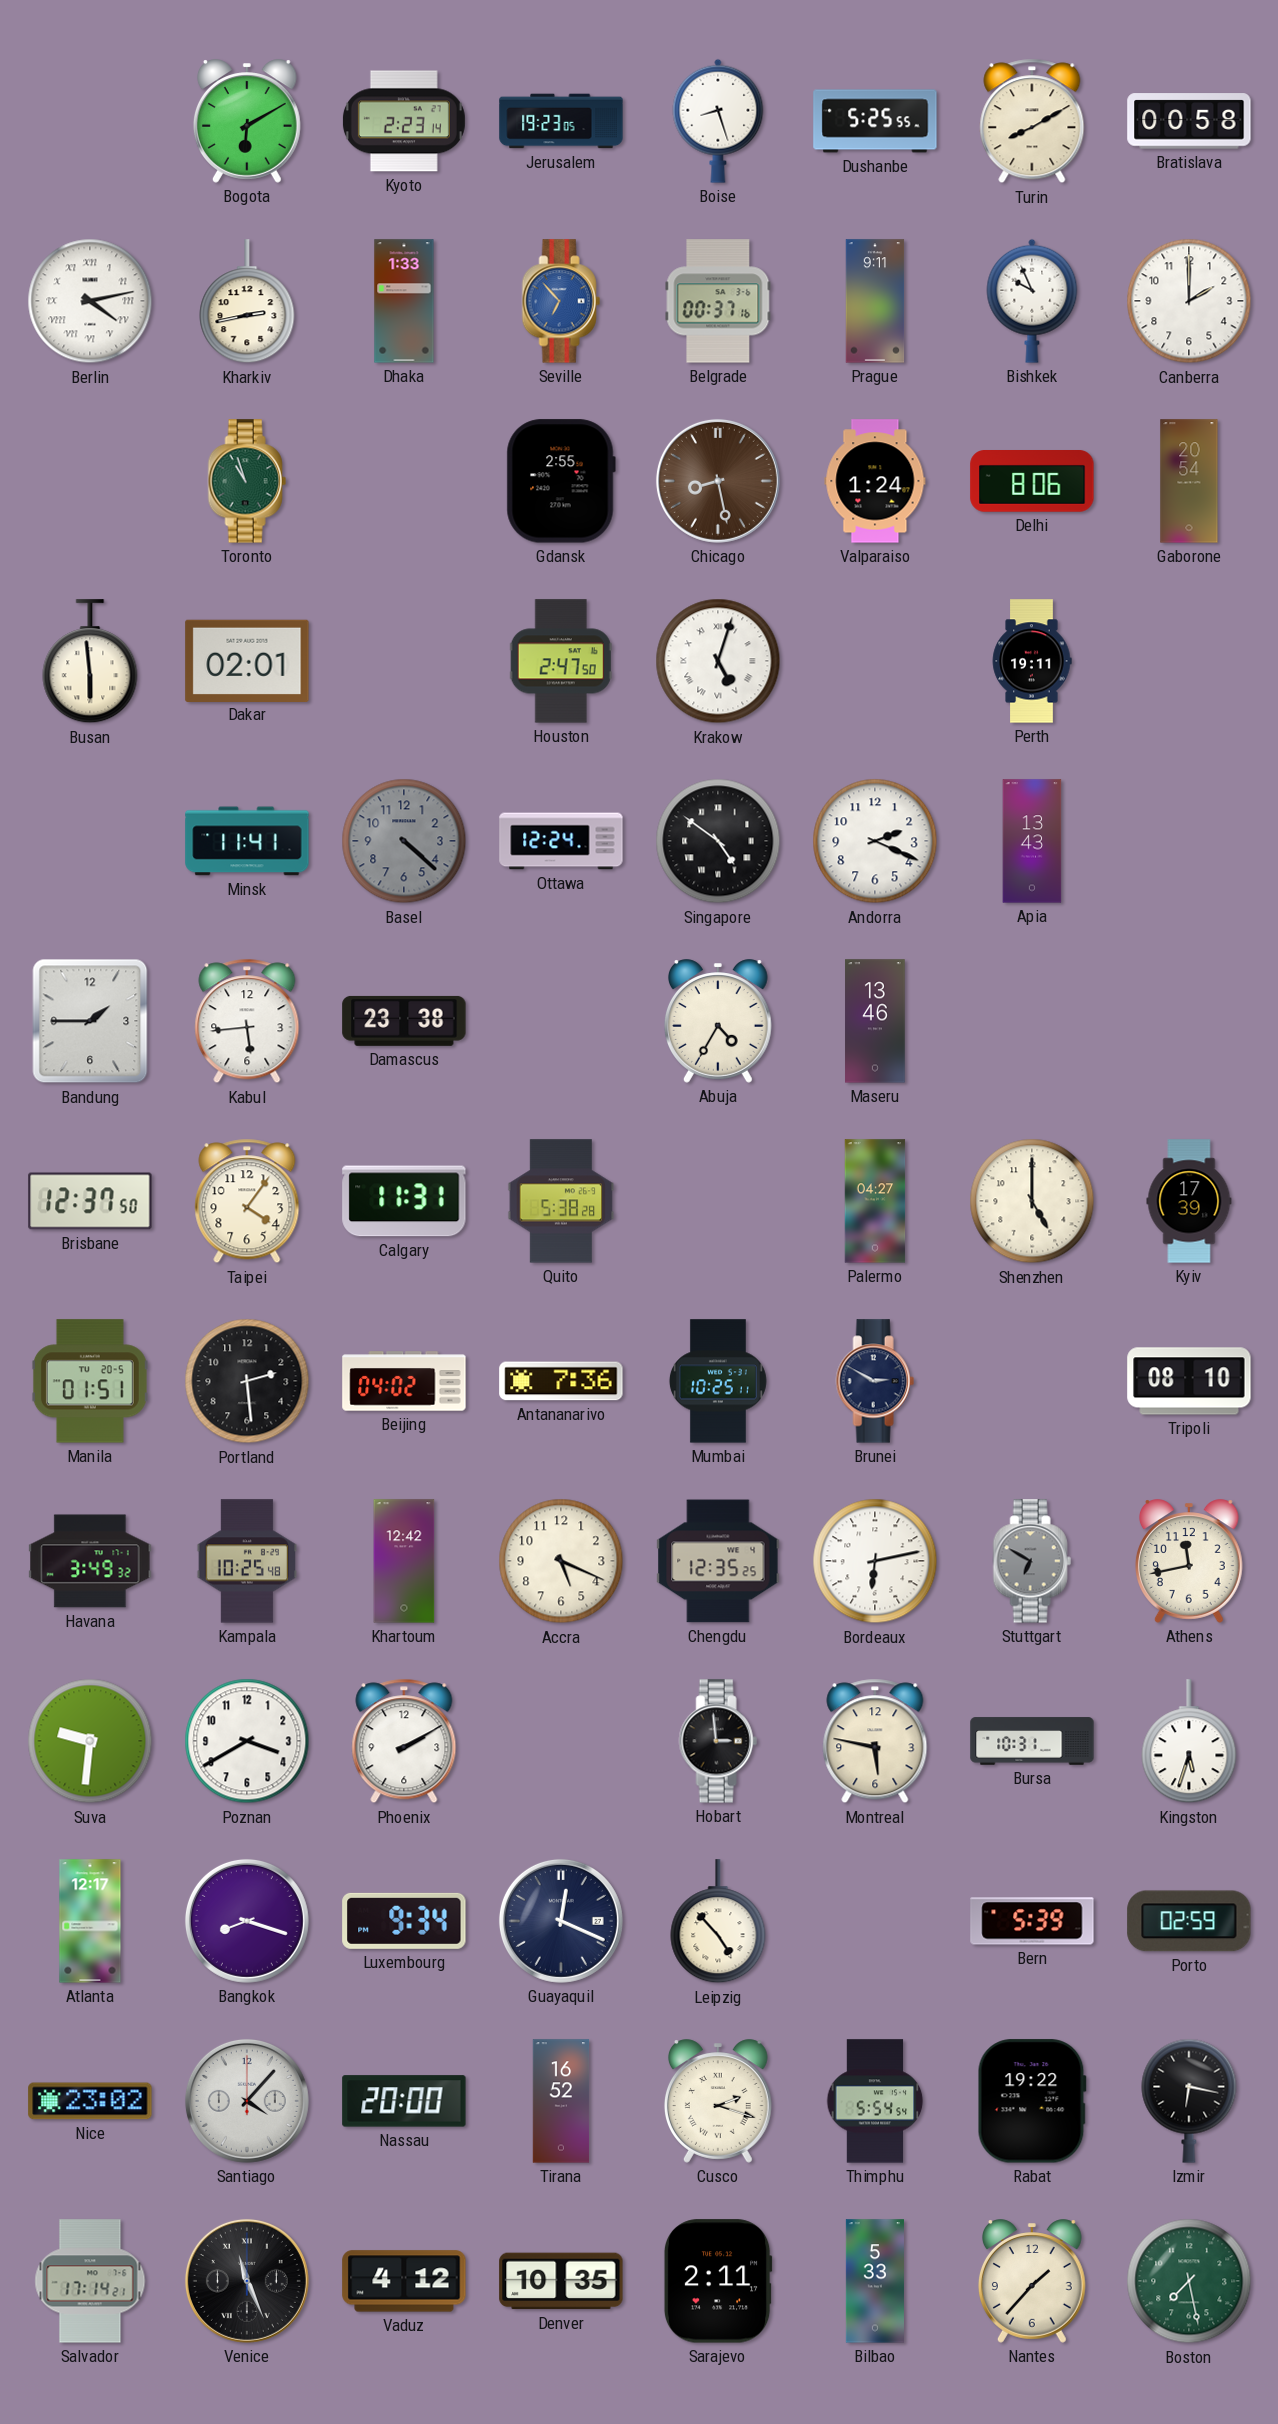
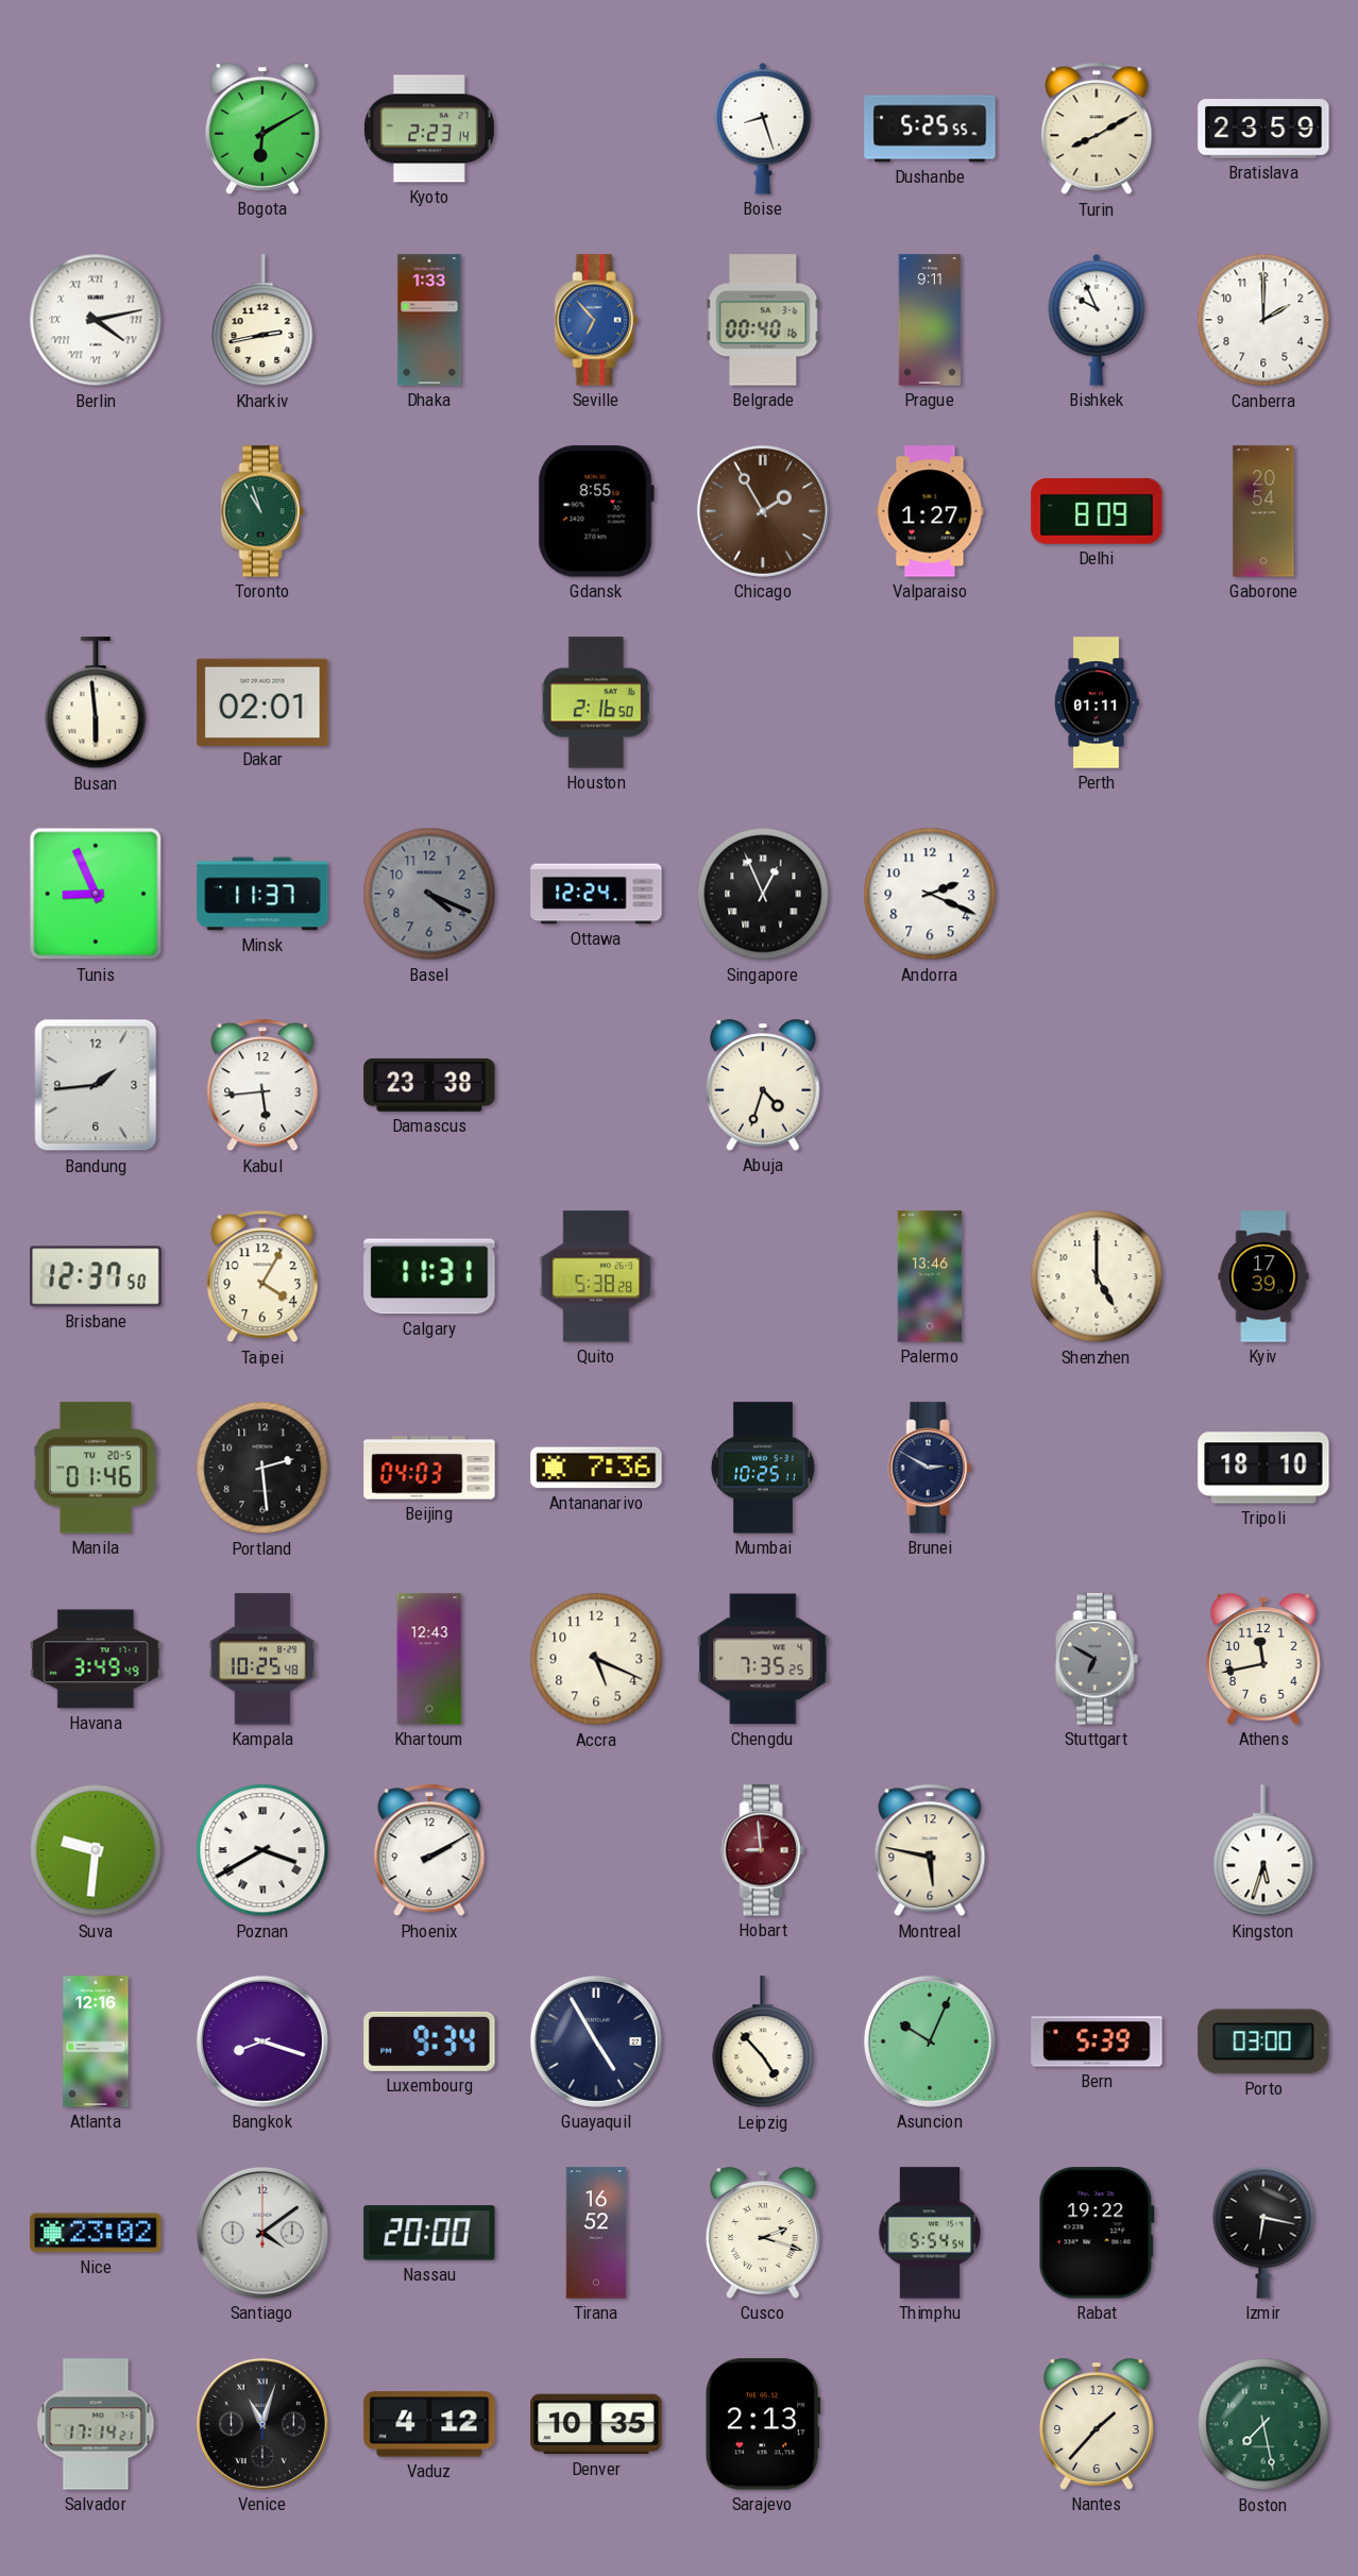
Jerusalem: 19:23 -> none
Bratislava: 00:58 -> 23:59
Belgrade: 00:37 -> 00:40
Gdansk: 2:55 -> 8:55
Chicago: 8:28 -> 1:55
Valparaiso: 1:24 -> 1:27
Delhi: 8:06 -> 8:09
Houston: 2:47 -> 2:16
Krakow: 5:03 -> none
Perth: 19:11 -> 01:11
Tunis: none -> 8:56
Minsk: 11:41 -> 11:37
Basel: 4:22 -> 4:19
Singapore: 4:51 -> 12:56
Apia: 13:43 -> none
Bandung: 1:45 -> 1:44
Abuja: 4:35 -> 4:33
Maseru: 13:46 -> none
Taipei: 4:06 -> 4:05
Palermo: 04:27 -> 13:46
Manila: 01:51 -> 01:46
Beijing: 04:02 -> 04:03
Tripoli: 08:10 -> 18:10
Havana: 3:49:32 -> 3:49:49
Khartoum: 12:42 -> 12:43
Chengdu: 12:35 -> 7:35
Bordeaux: 6:13 -> none
Poznan numerals: Arabic -> Roman
Hobart: 2:59 -> 8:59
Hobart dial: black -> burgundy
Bursa: 10:31 -> none
Atlanta: 12:17 -> 12:16
Guayaquil: 12:19 -> 4:55
Asuncion: none -> 10:04
Porto: 02:59 -> 03:00
Santiago: 4:07 -> 4:09
Venice: 11:26 -> 11:03
Sarajevo: 2:11 -> 2:13
Bilbao: 5:33 -> none
